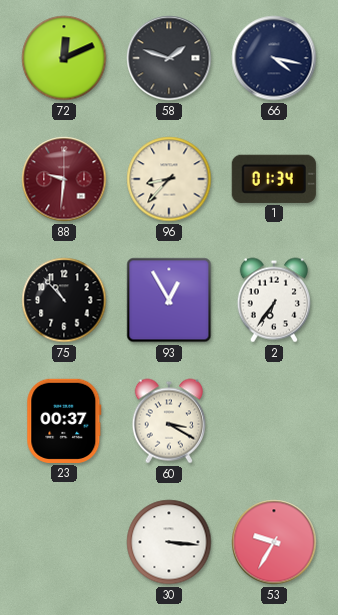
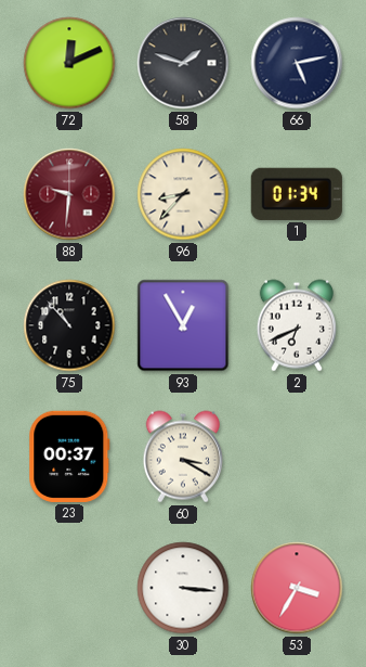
66: 4:17 -> 5:13
2: 6:36 -> 6:41
53: 9:35 -> 3:35
